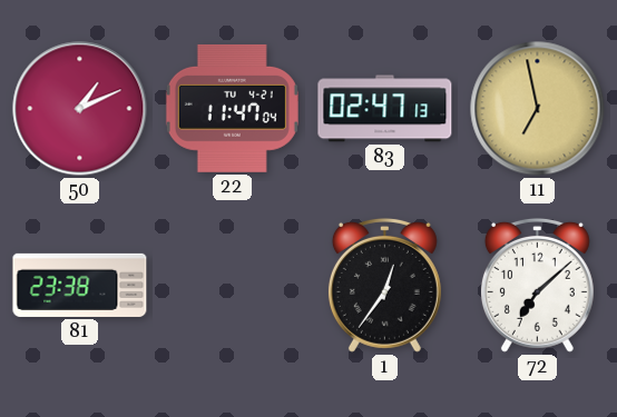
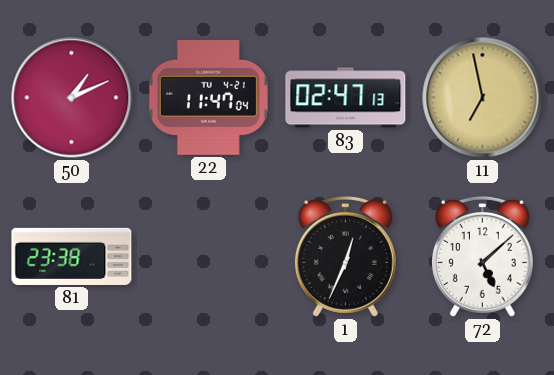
1: 12:36 -> 12:34
72: 7:08 -> 5:08
